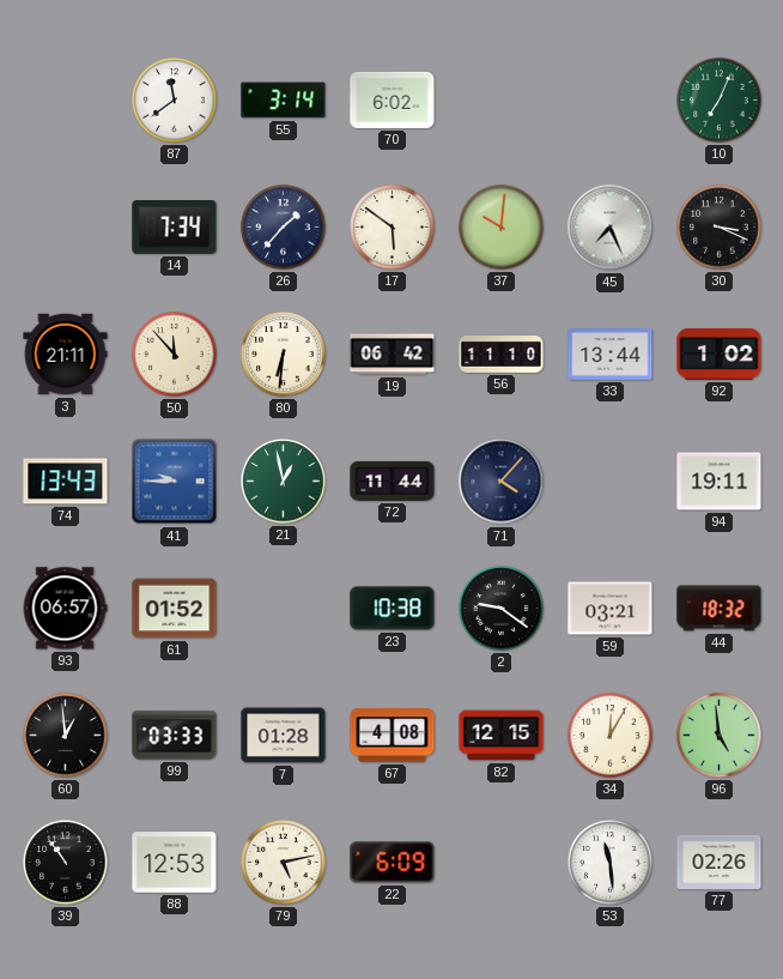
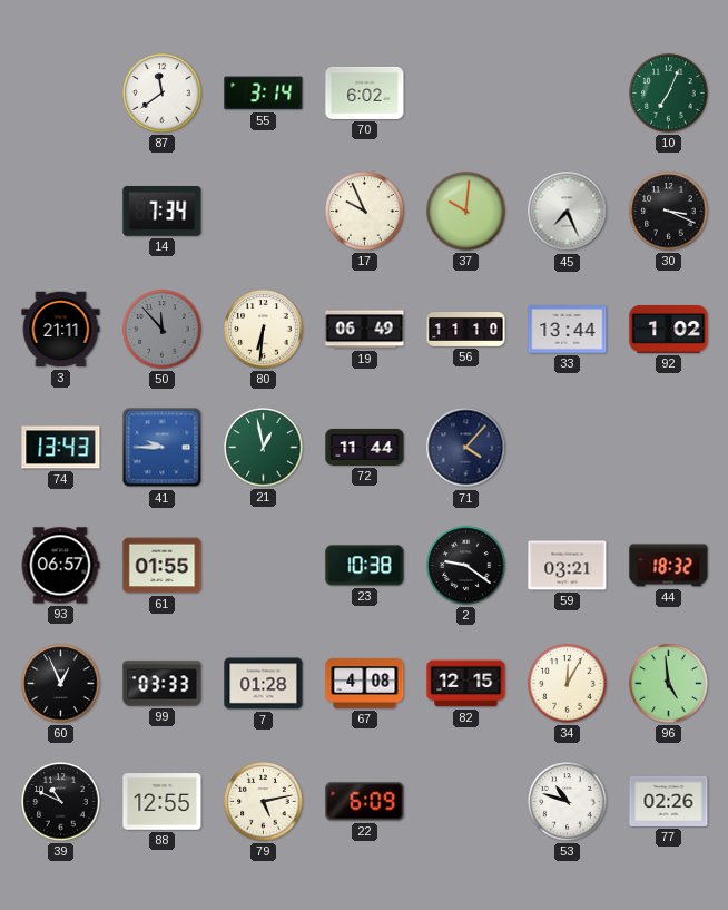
26: 1:37 -> none
17: 5:51 -> 9:56
50 dial: cream -> grey
19: 06:42 -> 06:49
94: 19:11 -> none
61: 01:52 -> 01:55
60: 12:59 -> 12:56
39: 10:54 -> 10:49
88: 12:53 -> 12:55
53: 11:29 -> 10:48
